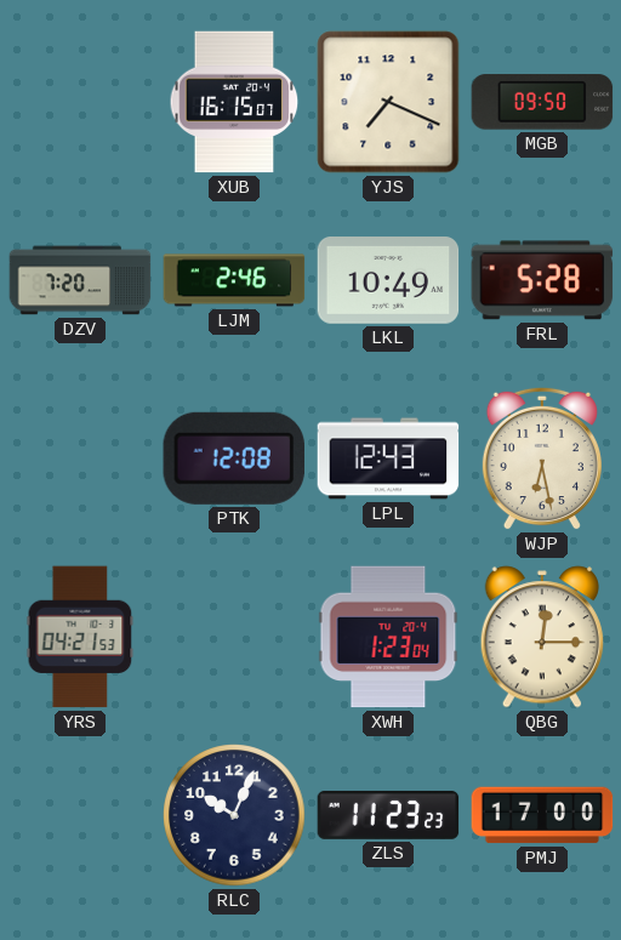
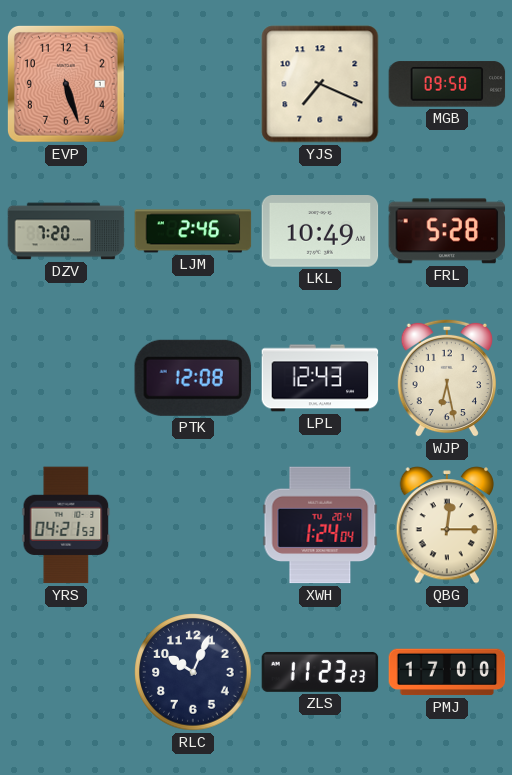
EVP: none -> 5:27
XUB: 16:15 -> none
XWH: 1:23 -> 1:24
